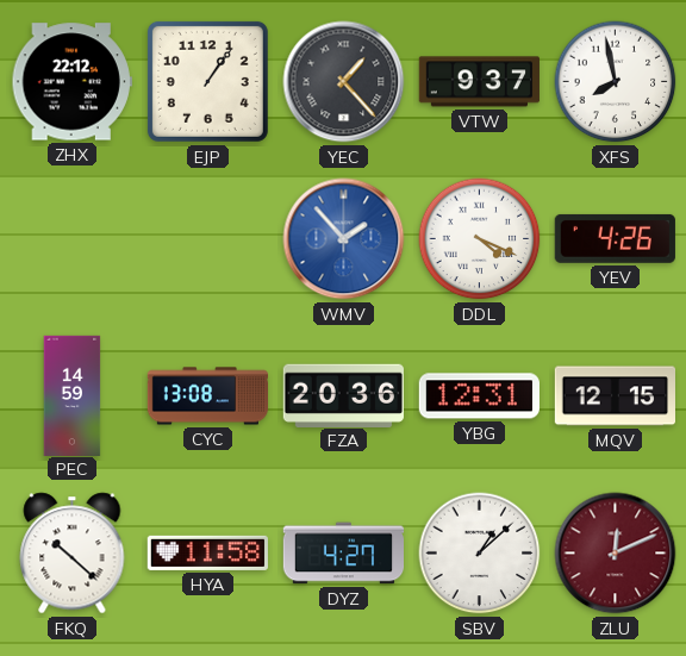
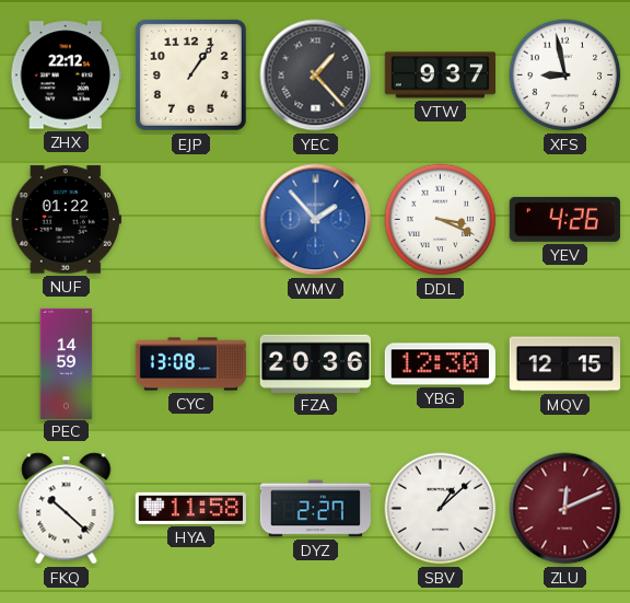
XFS: 7:58 -> 8:58
NUF: none -> 01:22
DDL: 4:19 -> 3:19
YBG: 12:31 -> 12:30
DYZ: 4:27 -> 2:27
